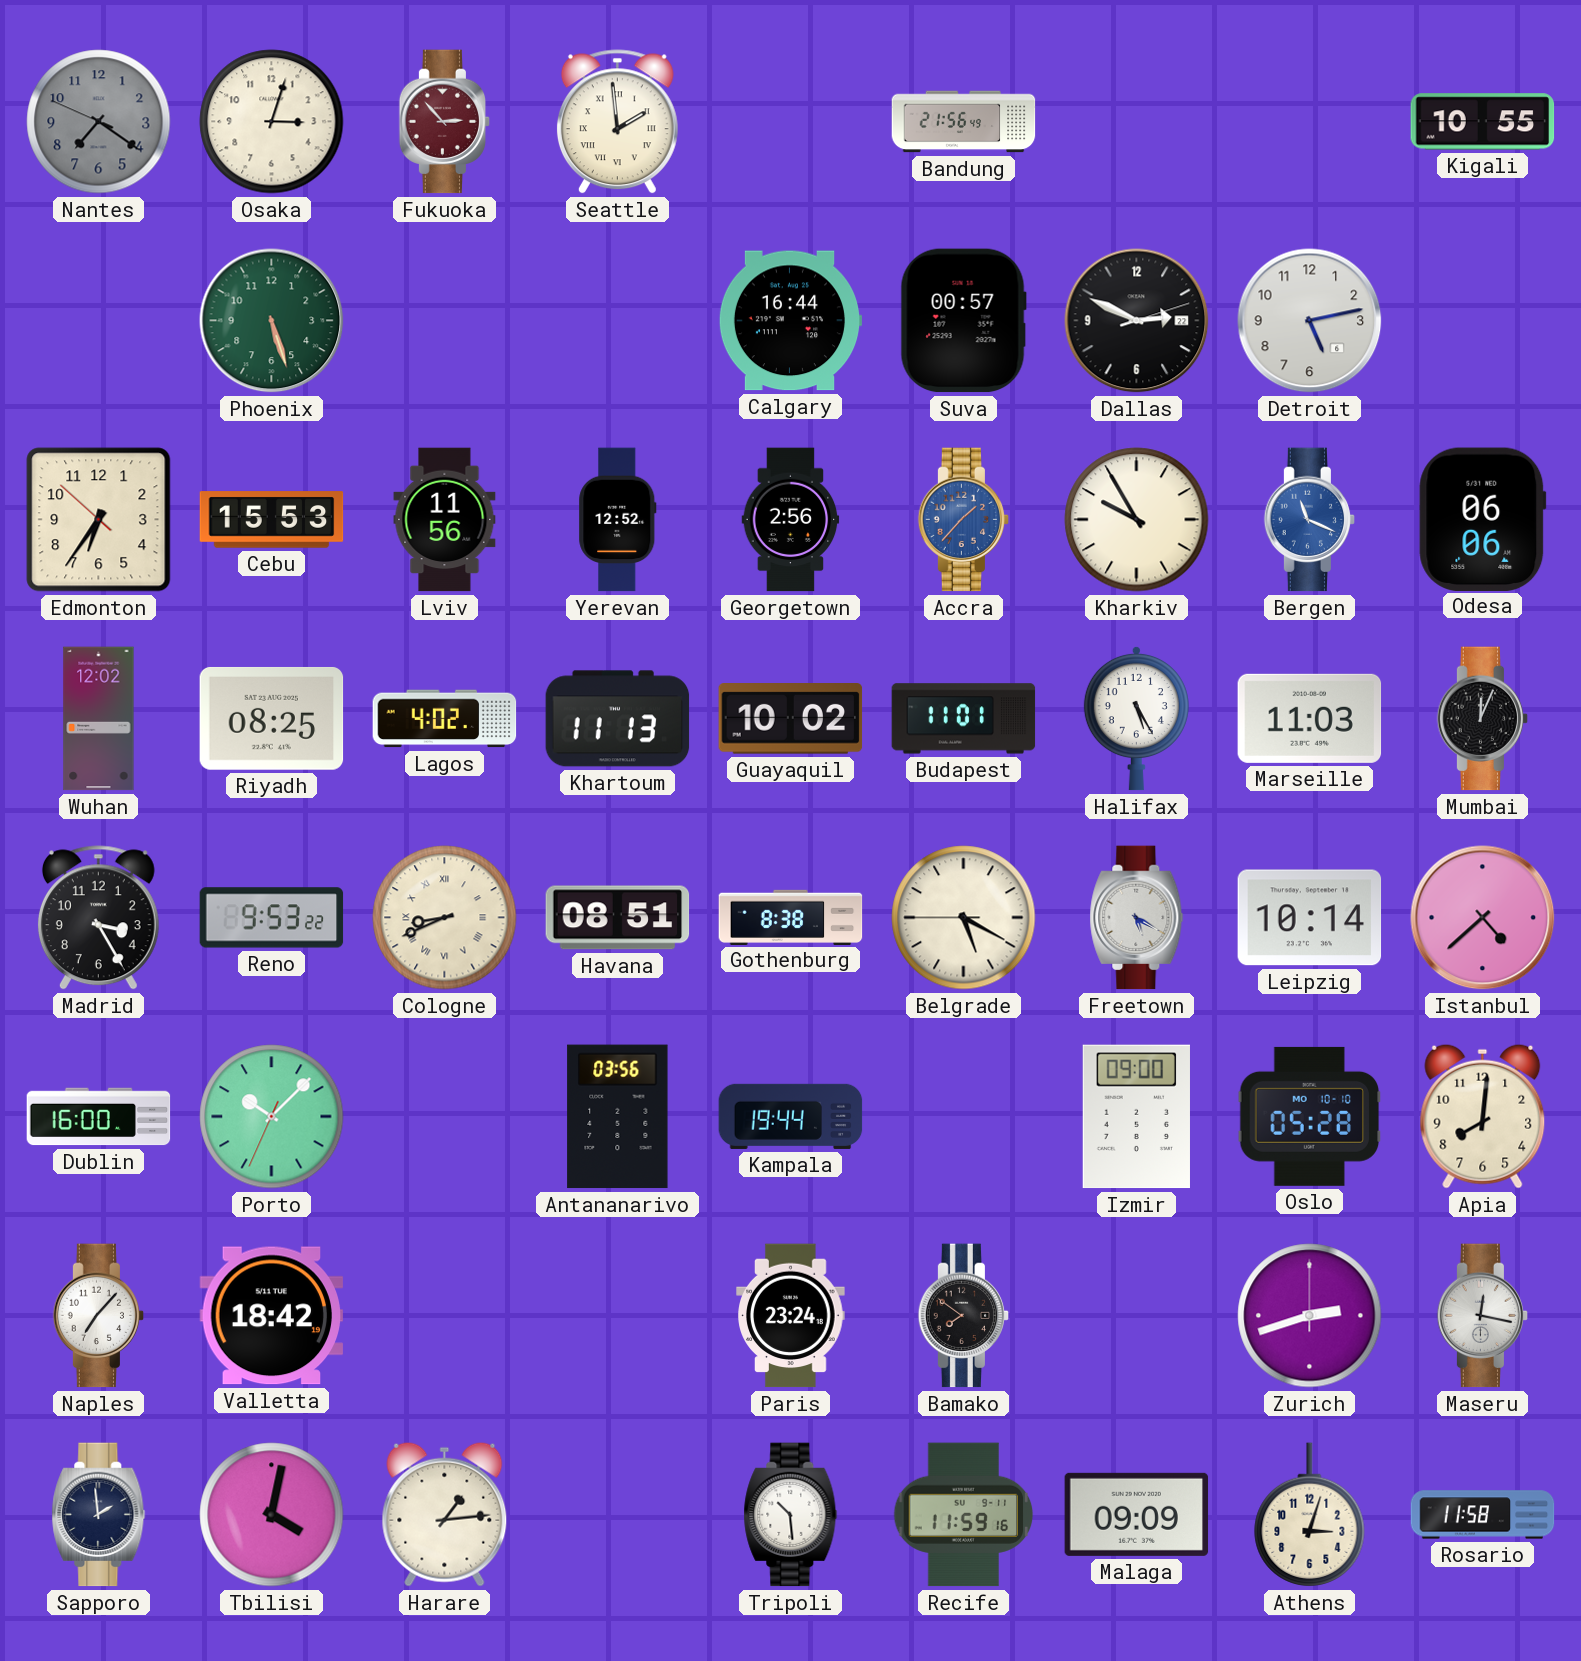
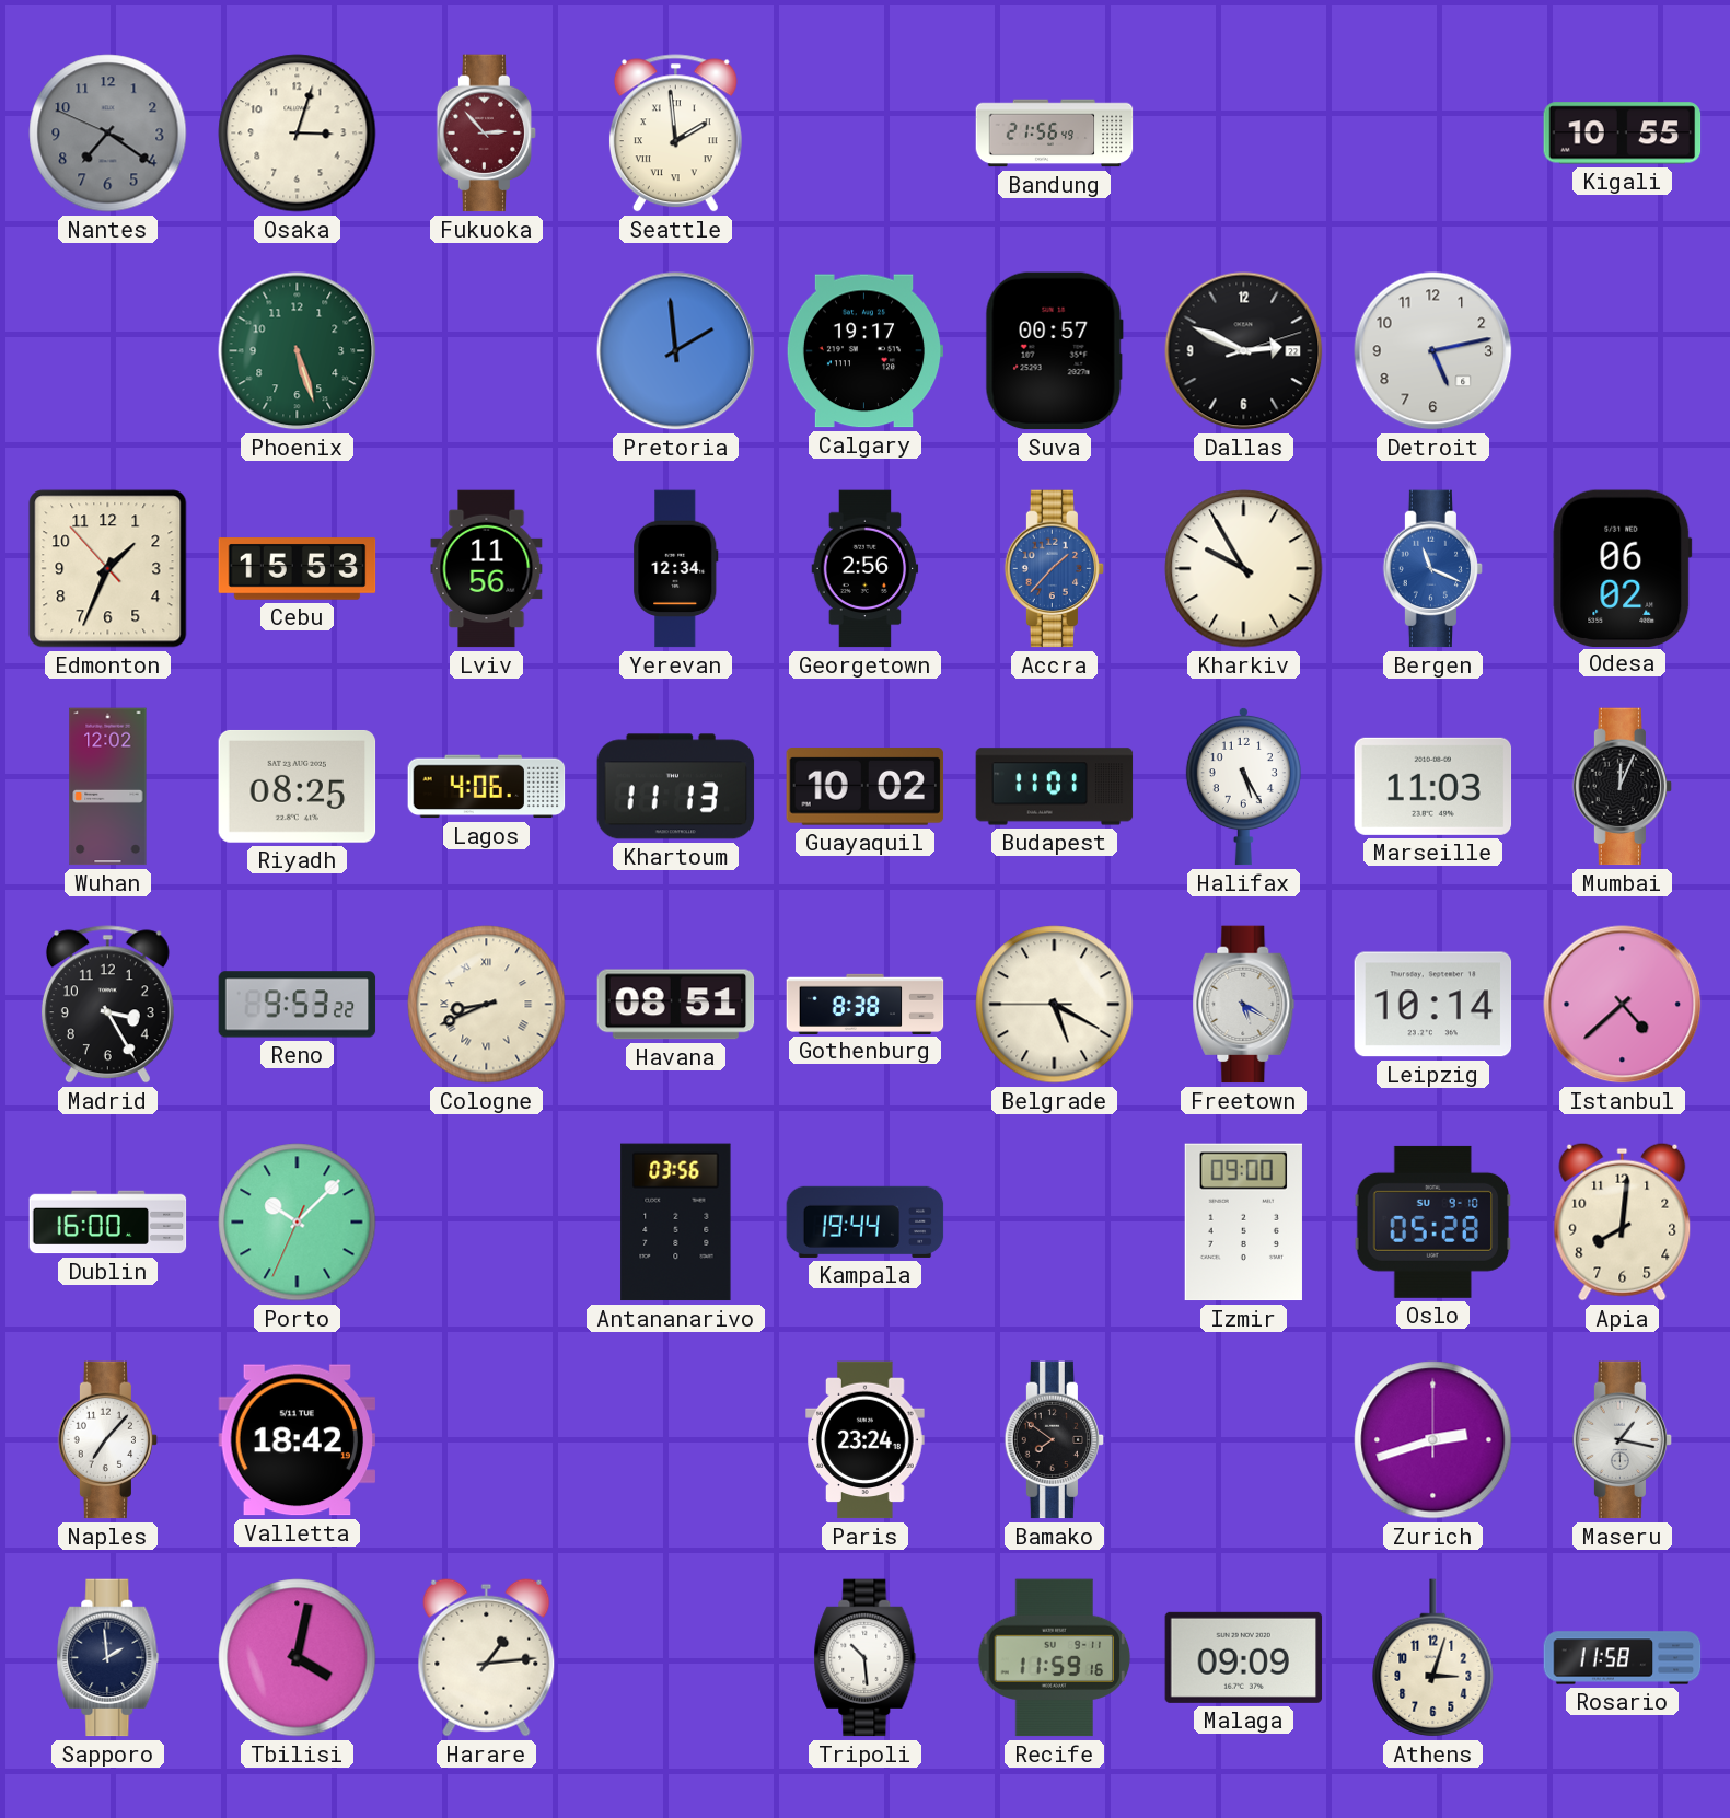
Pretoria: none -> 1:59
Calgary: 16:44 -> 19:17
Edmonton: 6:35 -> 1:33
Yerevan: 12:52 -> 12:34
Odesa: 06:06 -> 06:02
Lagos: 4:02 -> 4:06
Oslo date: MO 10-10 -> SU 9-10
Maseru: 12:17 -> 1:17
